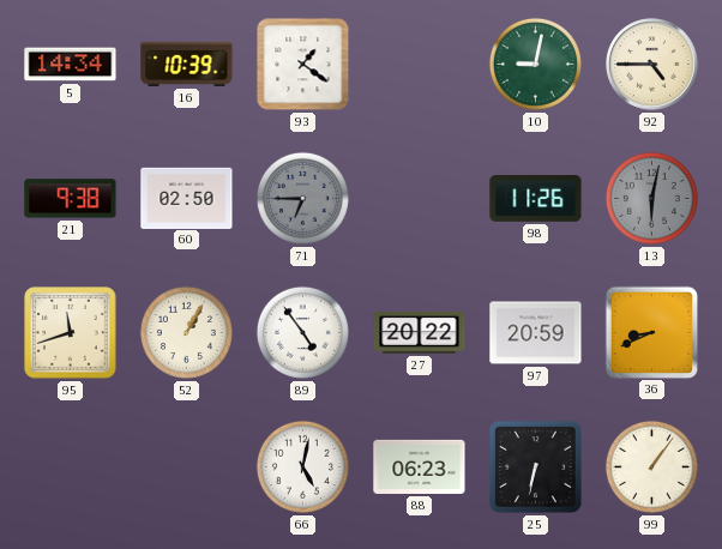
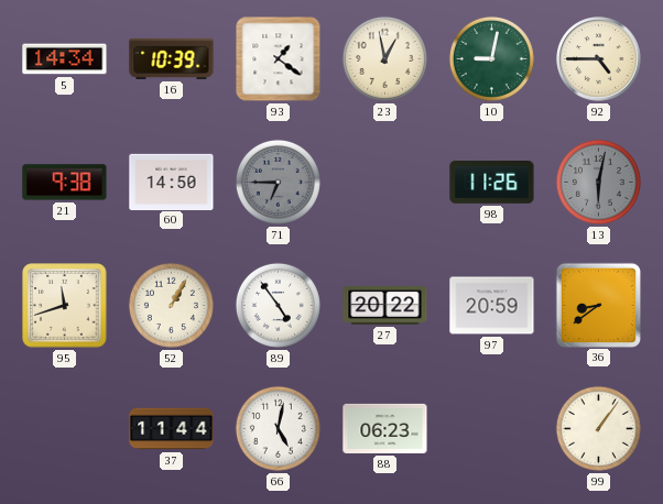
23: none -> 12:58
60: 02:50 -> 14:50
36: 8:41 -> 8:39
37: none -> 11:44
25: 6:32 -> none
